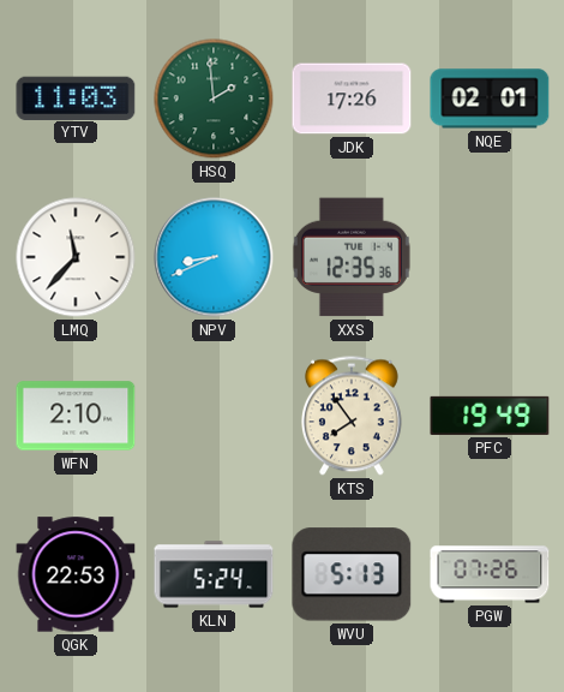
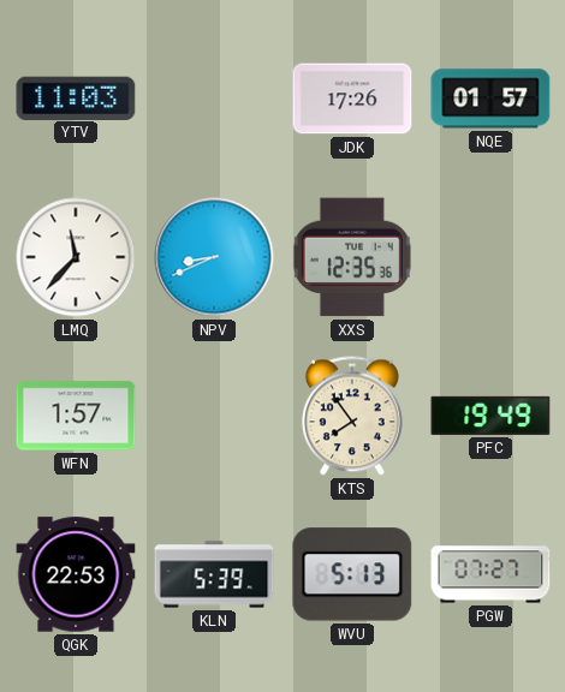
HSQ: 1:59 -> none
NQE: 02:01 -> 01:57
WFN: 2:10 -> 1:57
KLN: 5:24 -> 5:39
PGW: 07:26 -> 07:27
